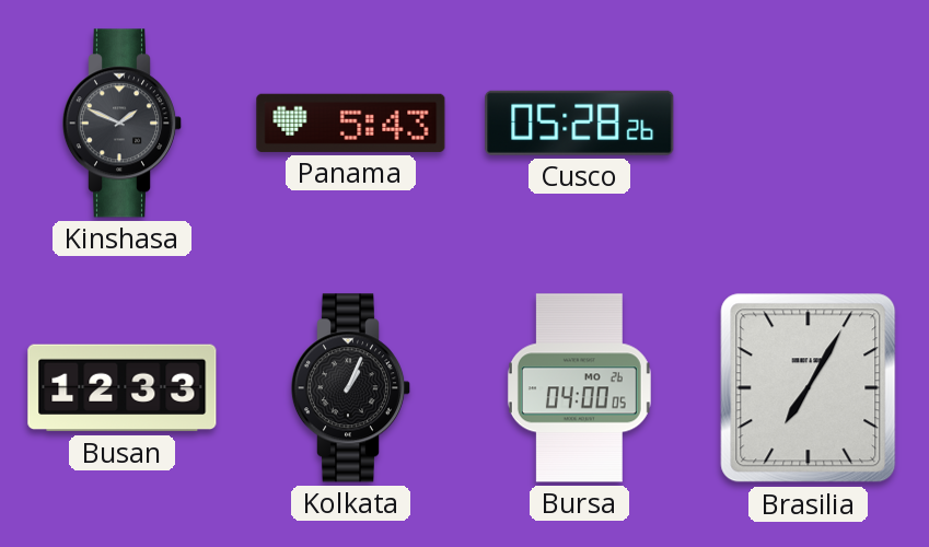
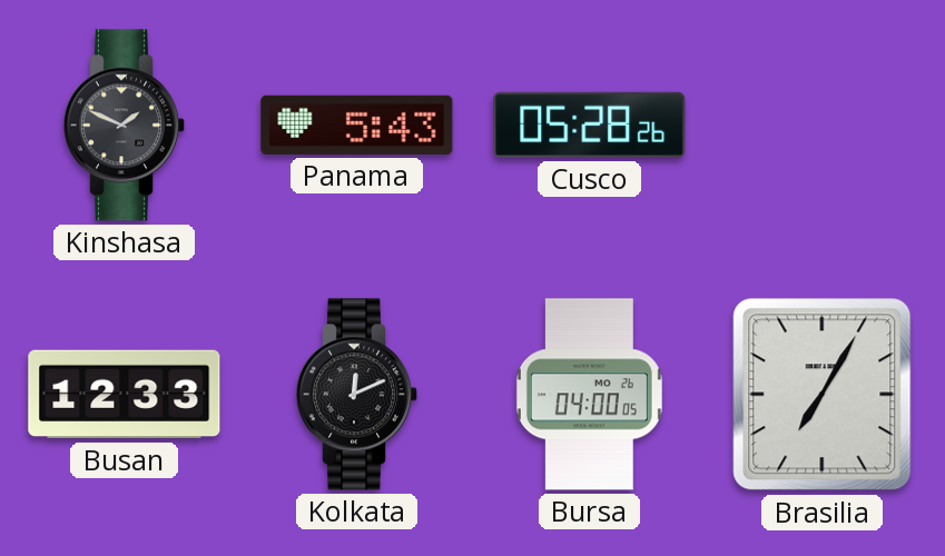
Kolkata: 1:04 -> 12:11
